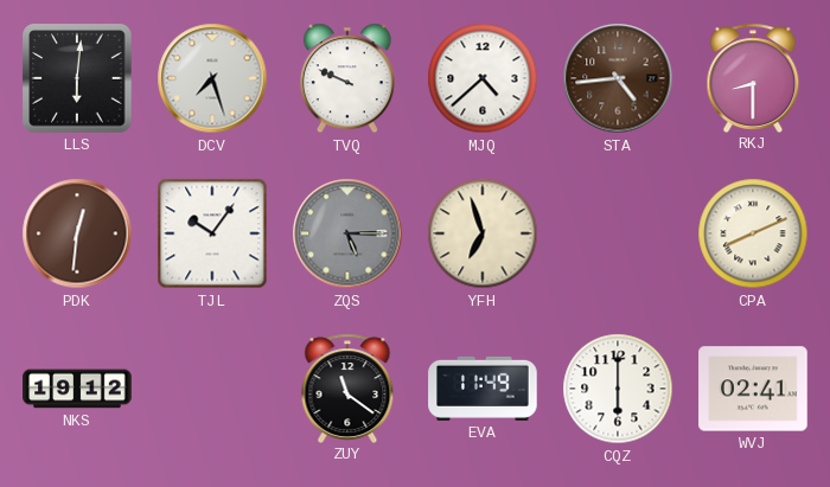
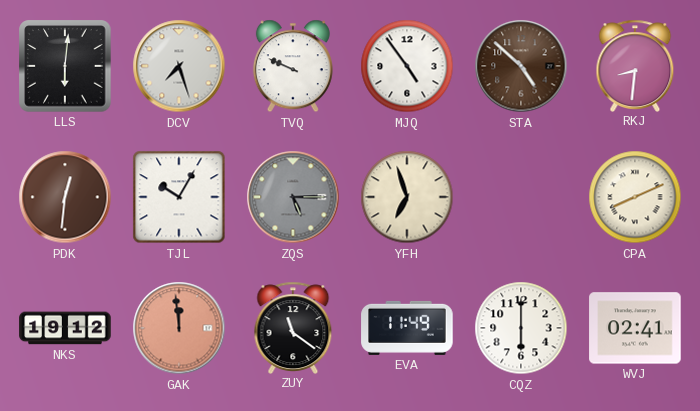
MJQ: 4:38 -> 4:54
STA: 4:44 -> 4:52
RKJ: 8:30 -> 8:31
TJL: 10:06 -> 10:05
GAK: none -> 11:59
